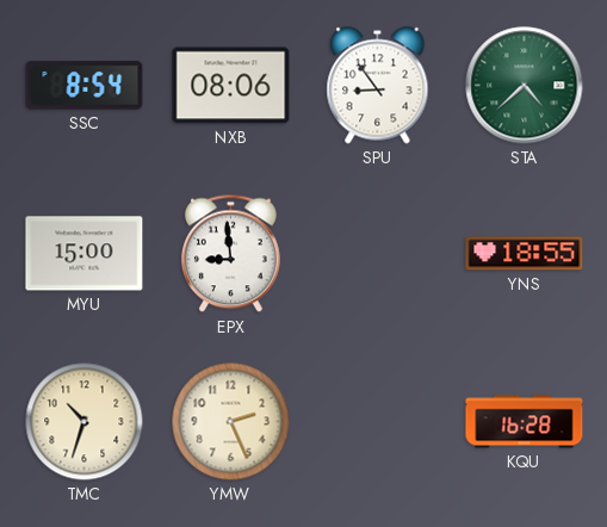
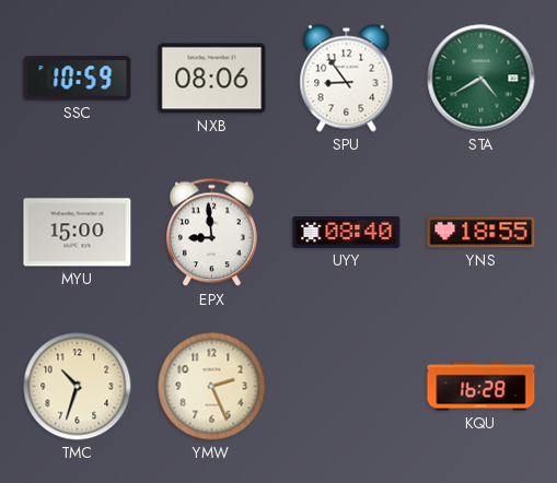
SSC: 8:54 -> 10:59
STA: 4:38 -> 4:40
UYY: none -> 08:40
